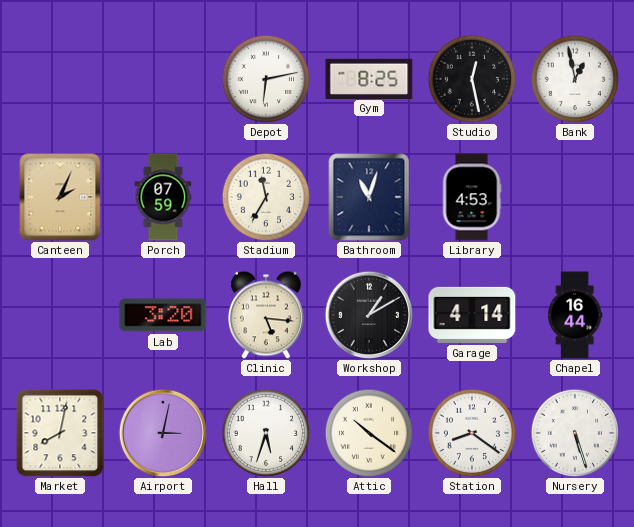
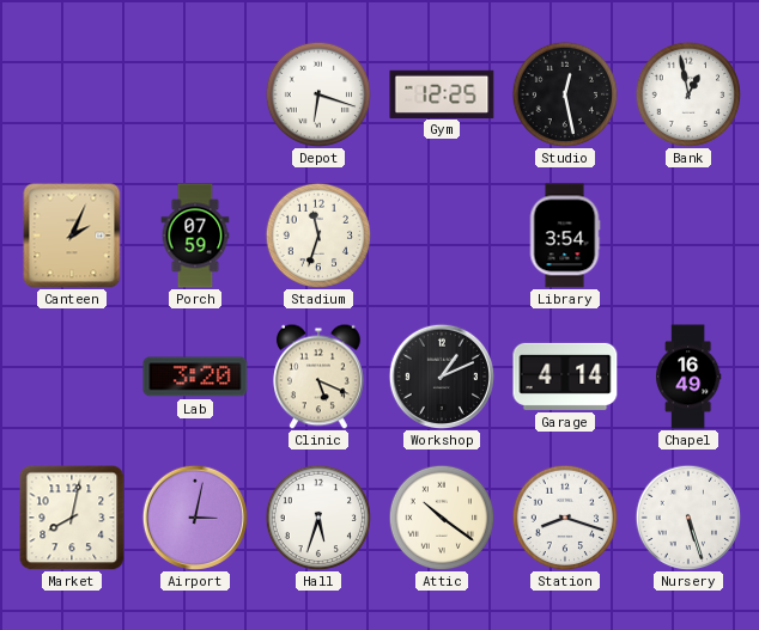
Depot: 6:13 -> 6:18
Gym: 8:25 -> 12:25
Stadium: 11:35 -> 11:33
Bathroom: 11:03 -> none
Library: 4:53 -> 3:54
Clinic: 5:16 -> 5:19
Workshop: 1:10 -> 1:11
Chapel: 16:44 -> 16:49
Station: 8:21 -> 8:18
